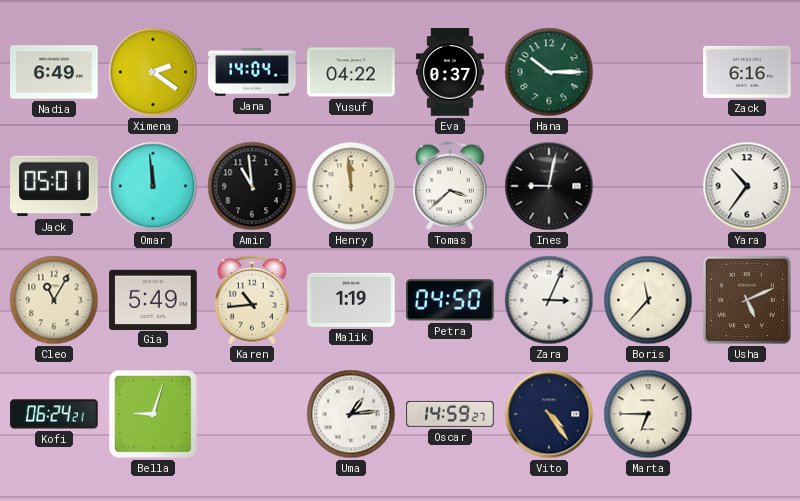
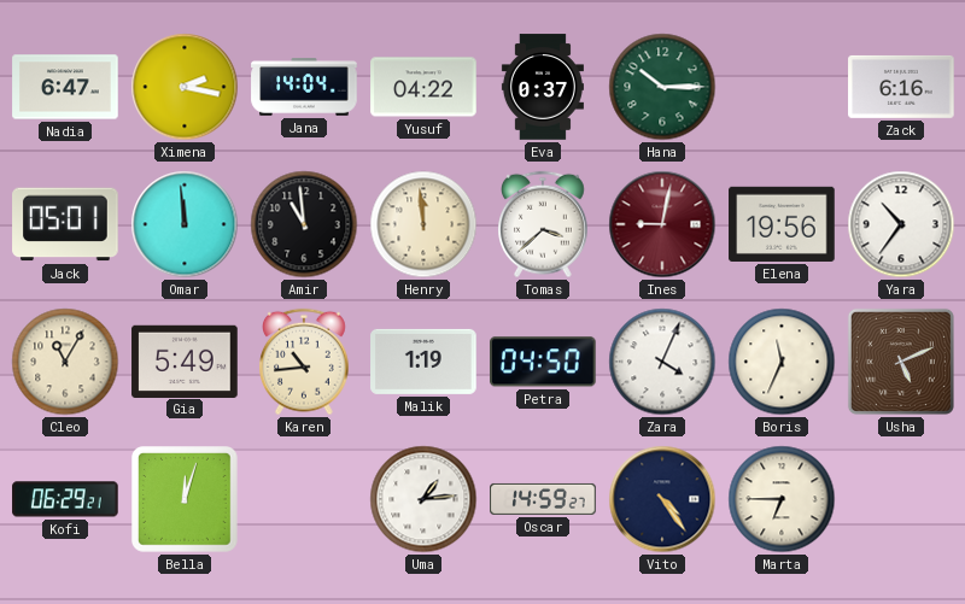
Nadia: 6:49 -> 6:47
Ximena: 2:21 -> 2:17
Ines dial: black -> burgundy
Elena: none -> 19:56
Zara: 3:04 -> 4:04
Boris: 11:37 -> 11:34
Kofi: 06:24 -> 06:29
Bella: 9:03 -> 12:03
